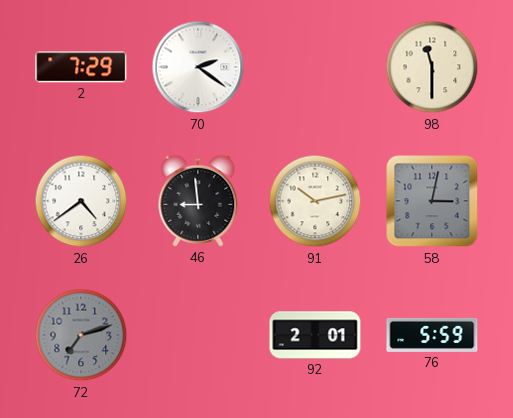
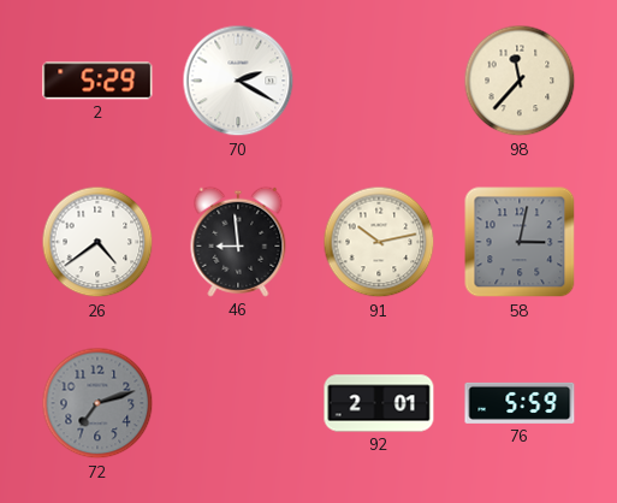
2: 7:29 -> 5:29
70: 2:21 -> 2:20
98: 11:30 -> 11:37
